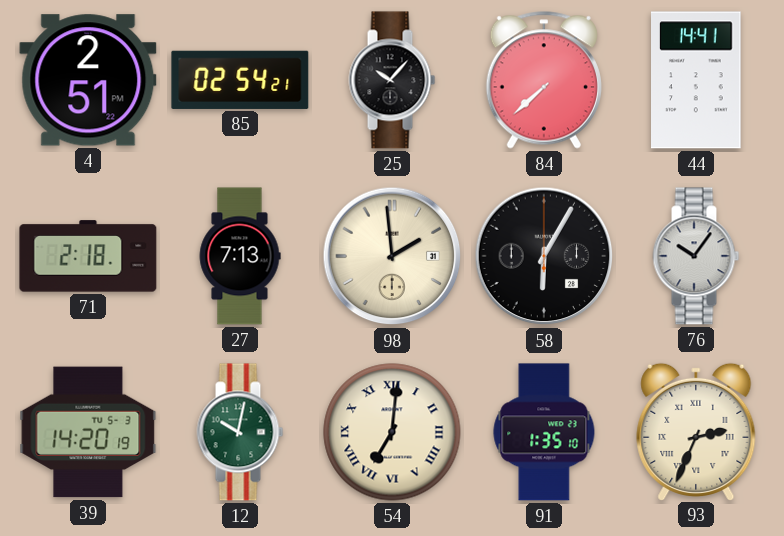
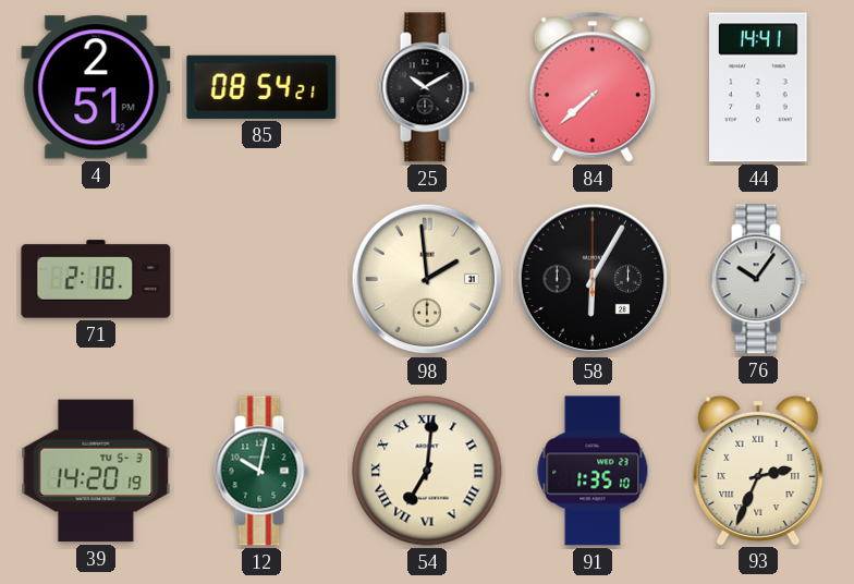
85: 02:54 -> 08:54
25: 10:07 -> 10:10
27: 7:13 -> none
